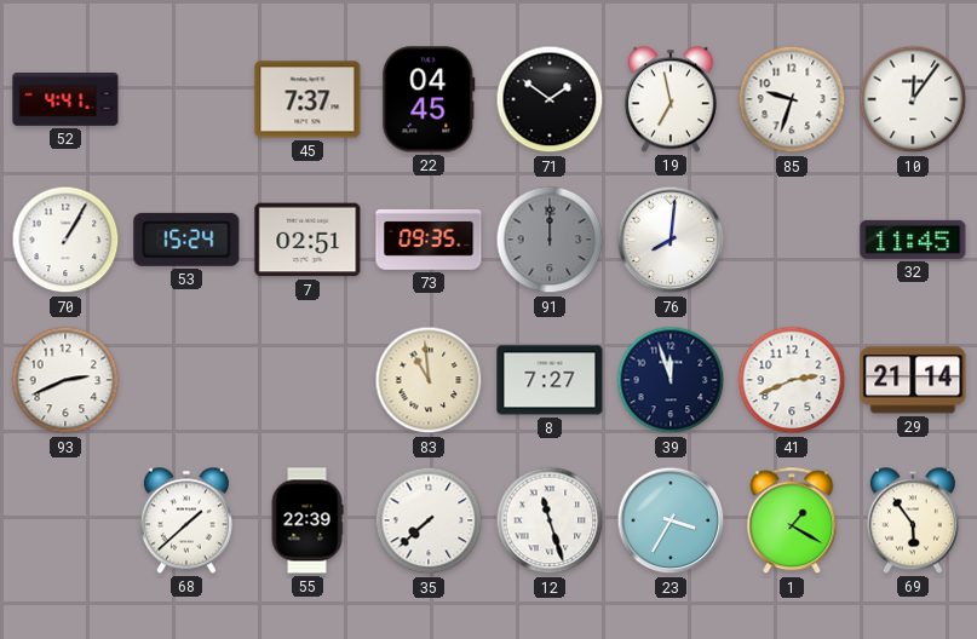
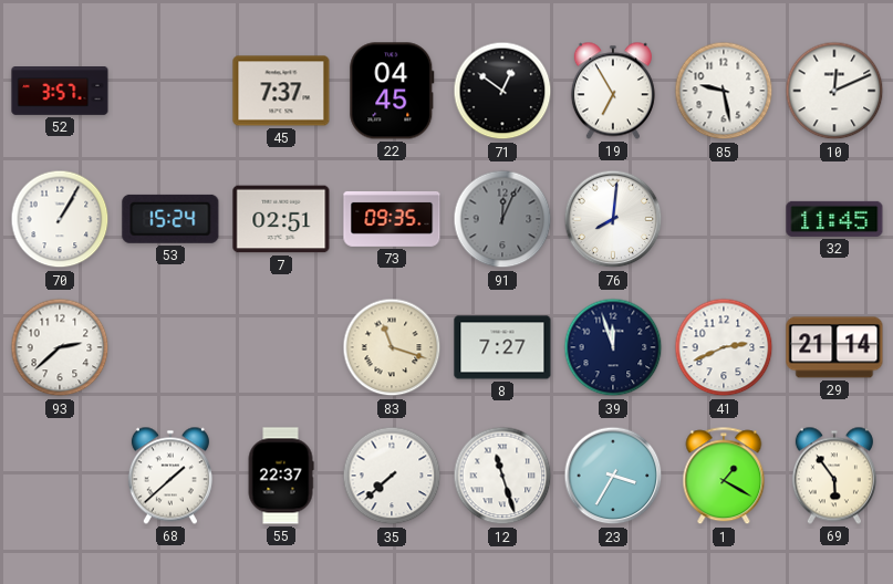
52: 4:41 -> 3:57
71: 1:51 -> 12:51
19: 6:58 -> 6:55
85: 9:33 -> 9:28
10: 12:06 -> 12:11
91: 12:00 -> 12:04
93: 2:41 -> 2:38
83: 10:59 -> 11:18
55: 22:39 -> 22:37
